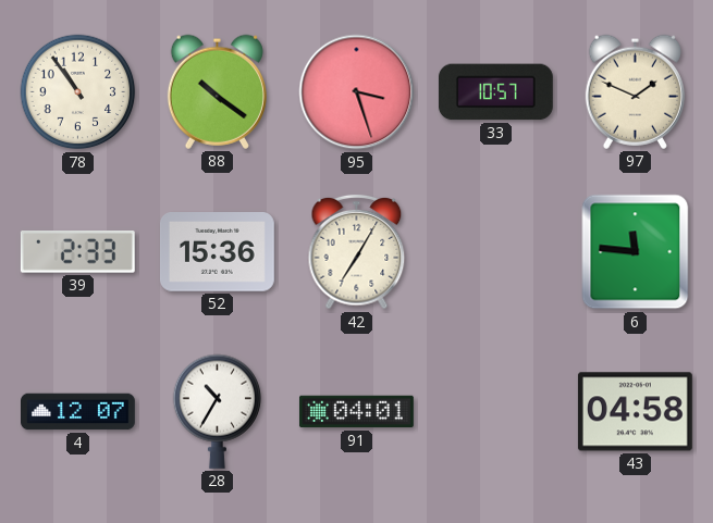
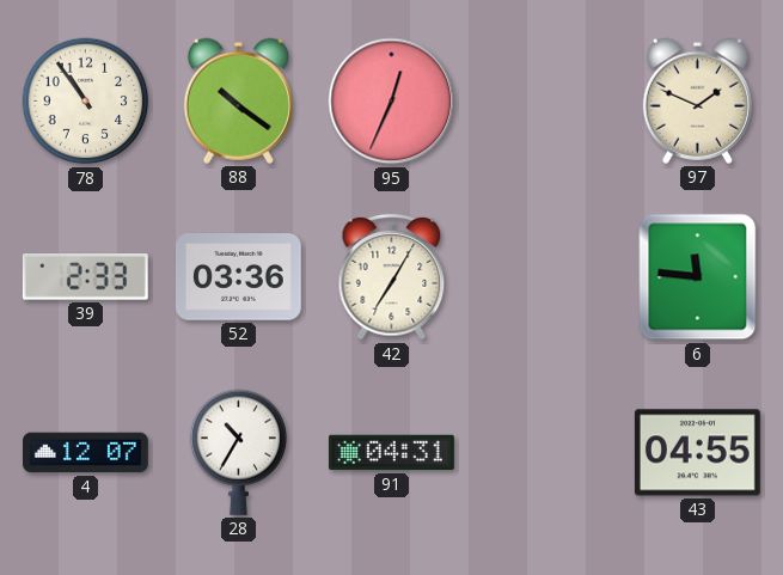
95: 3:27 -> 12:34
33: 10:57 -> none
52: 15:36 -> 03:36
91: 04:01 -> 04:31
43: 04:58 -> 04:55
